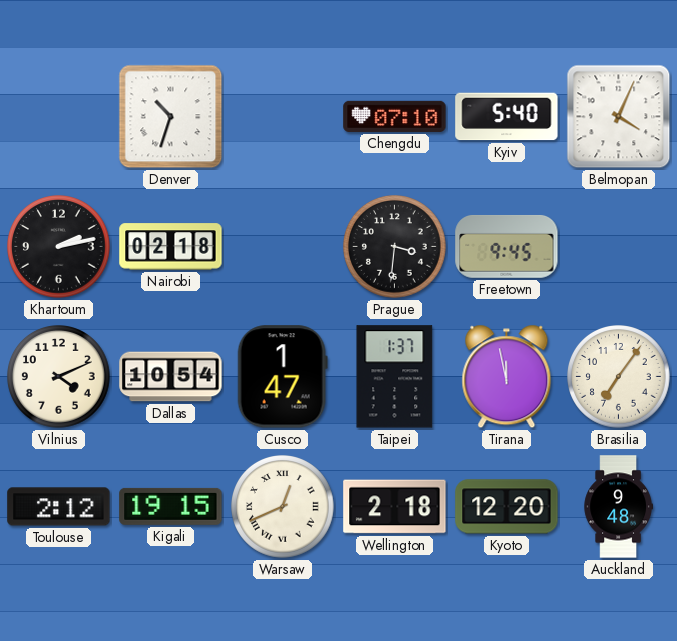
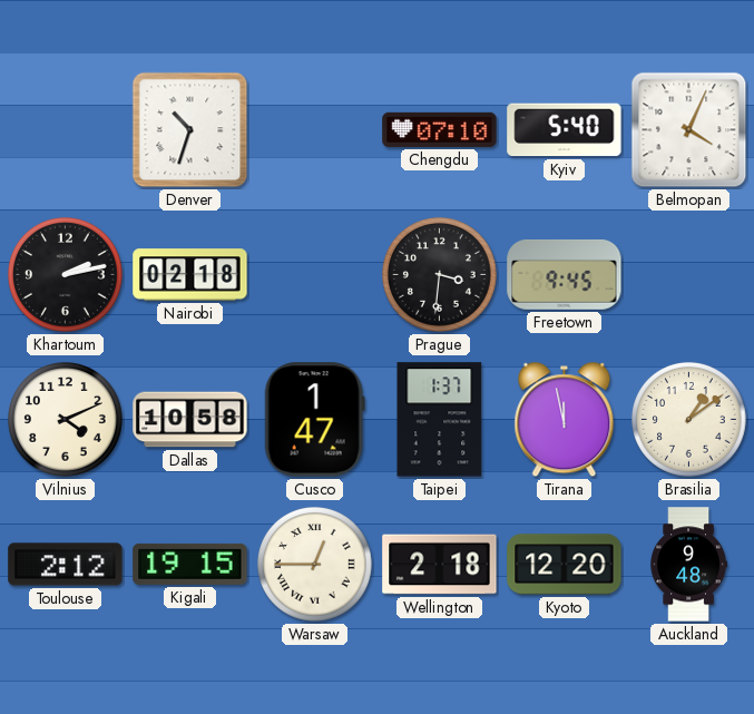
Dallas: 10:54 -> 10:58
Brasilia: 7:06 -> 1:09
Warsaw: 12:41 -> 12:45
